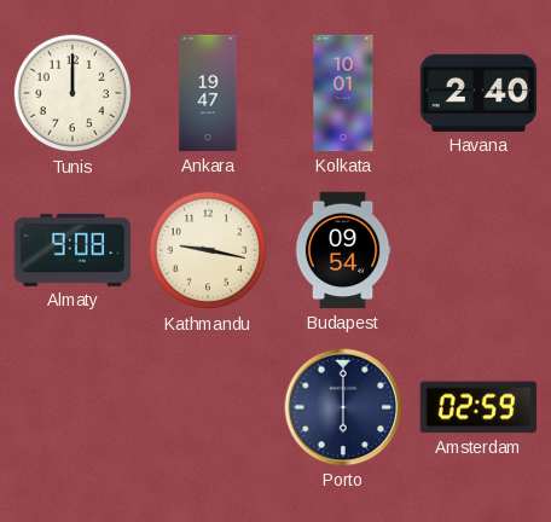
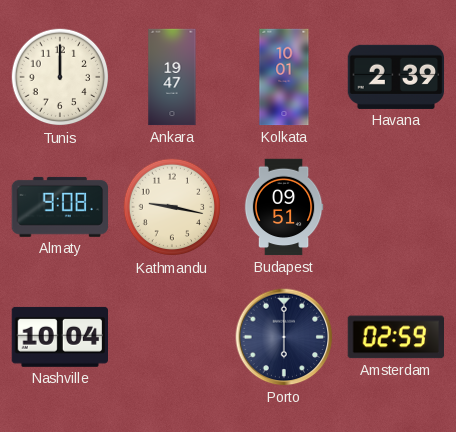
Havana: 2:40 -> 2:39
Budapest: 09:54 -> 09:51
Nashville: none -> 10:04
